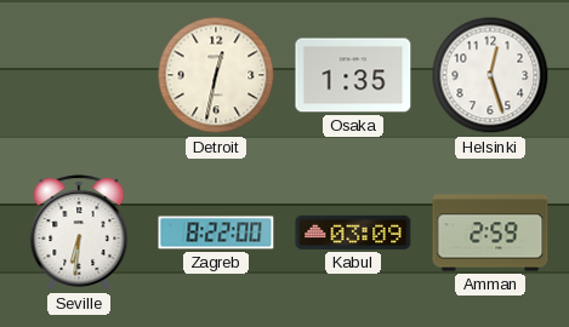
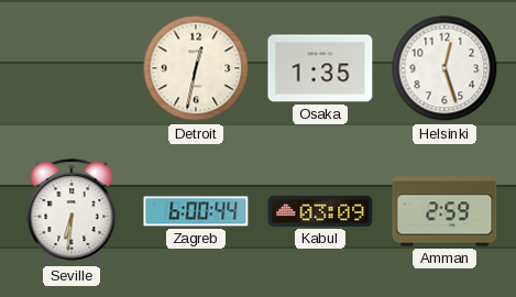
Zagreb: 8:22 -> 6:00
